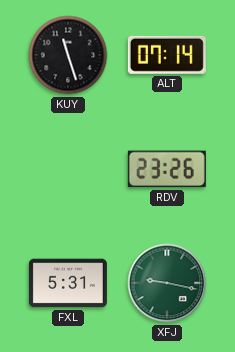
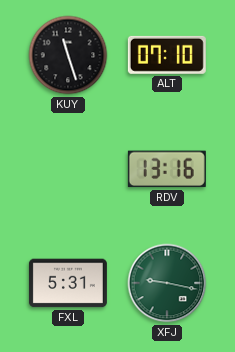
ALT: 07:14 -> 07:10
RDV: 23:26 -> 13:16
